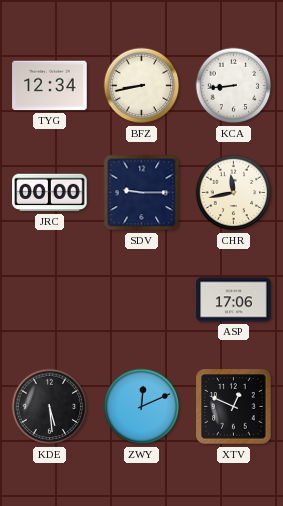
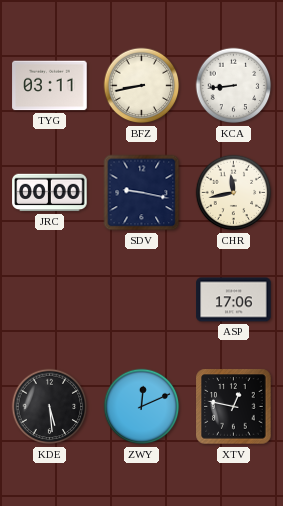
TYG: 12:34 -> 03:11
SDV: 9:15 -> 9:17
XTV: 12:49 -> 12:47
